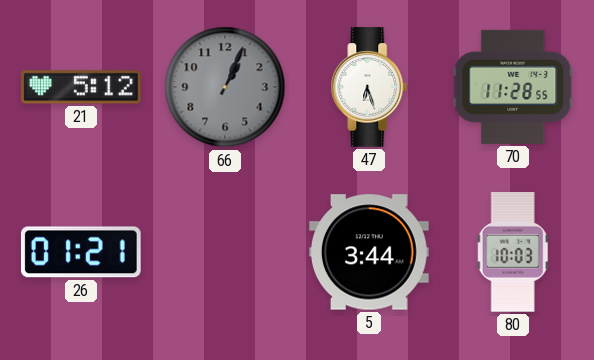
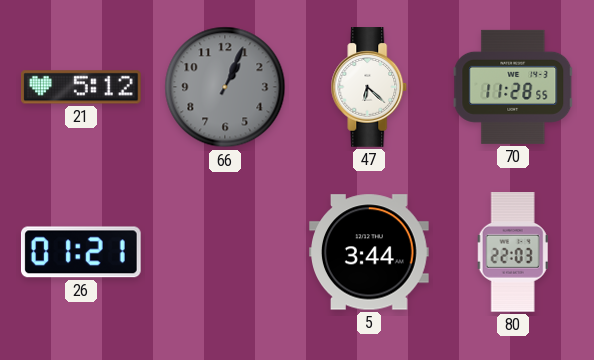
47: 6:27 -> 6:22
80: 10:03 -> 22:03
